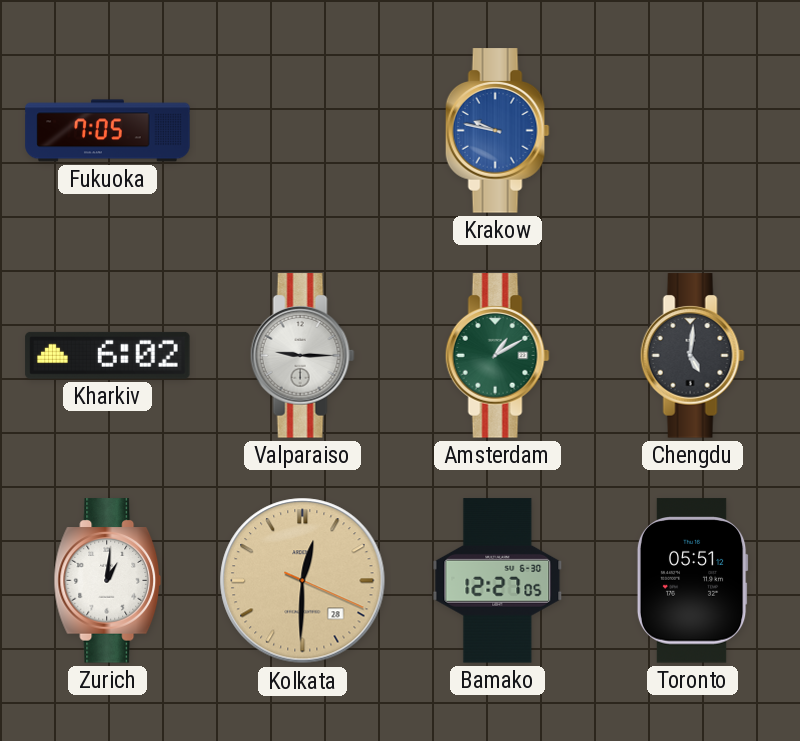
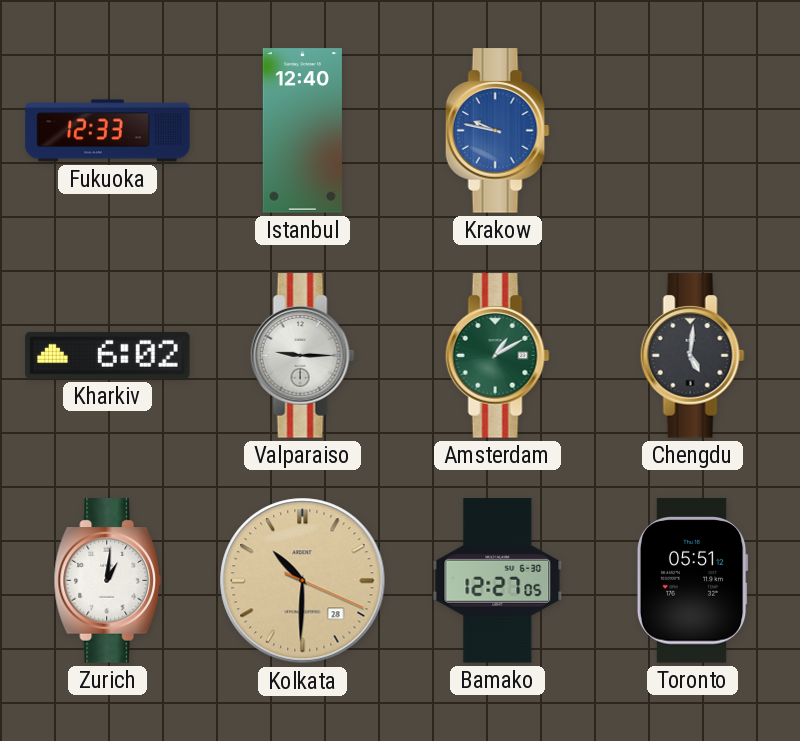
Fukuoka: 7:05 -> 12:33
Istanbul: none -> 12:40
Kolkata: 12:30 -> 10:30
